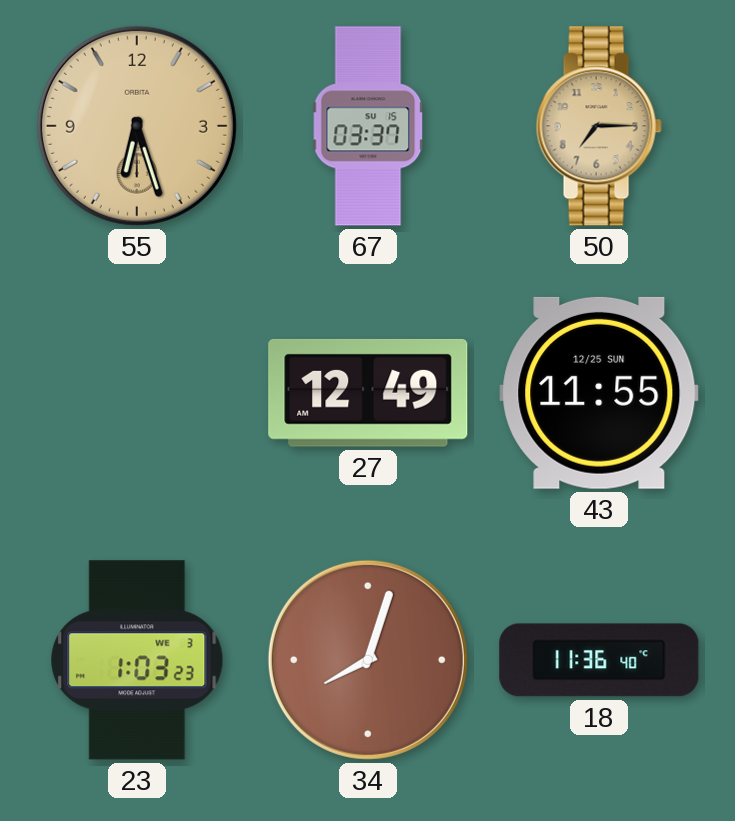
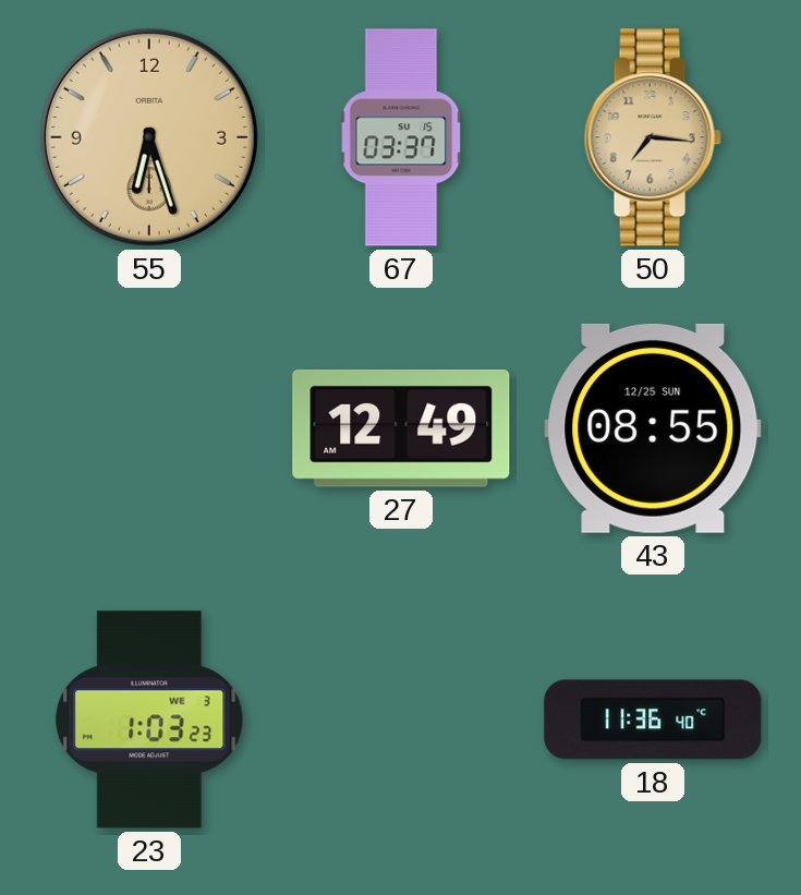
50: 7:15 -> 7:16
43: 11:55 -> 08:55
34: 8:03 -> none
